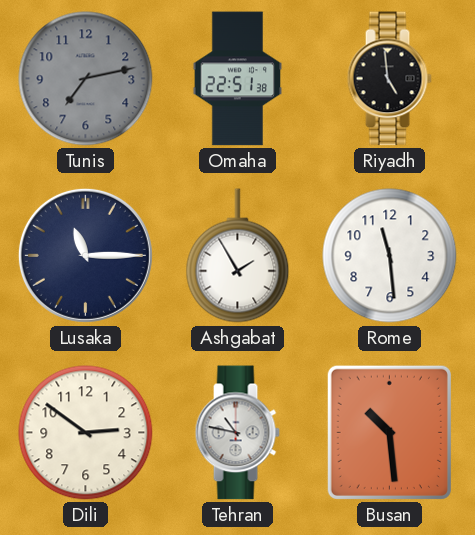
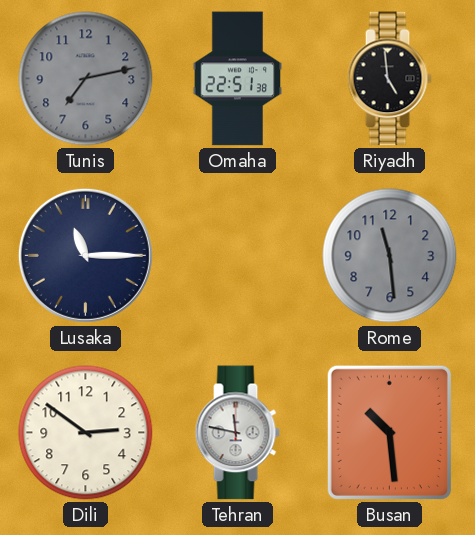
Ashgabat: 1:55 -> none
Rome dial: white -> grey
Tehran: 10:47 -> 11:47
